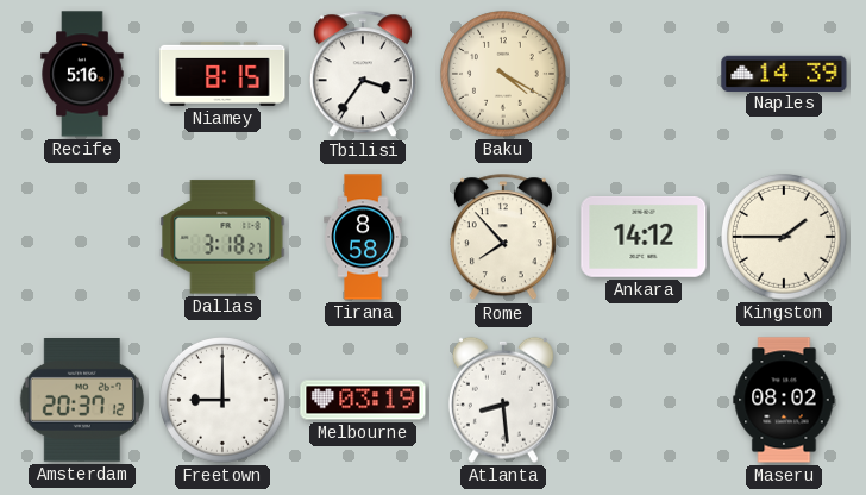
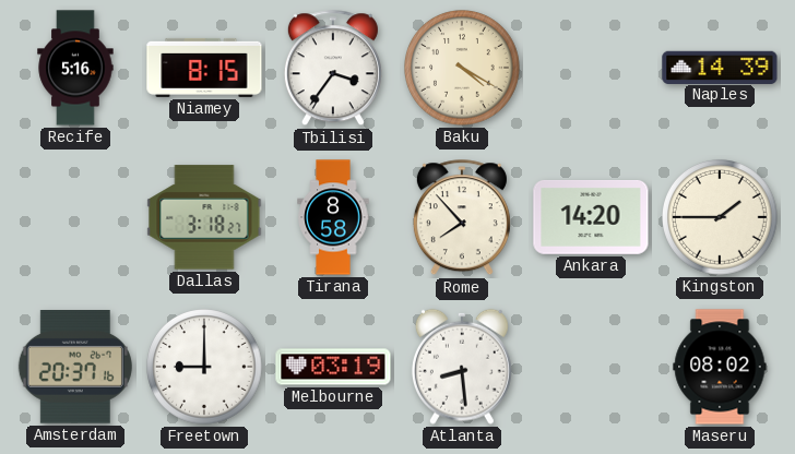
Ankara: 14:12 -> 14:20
Amsterdam: 20:37:12 -> 20:37:16
